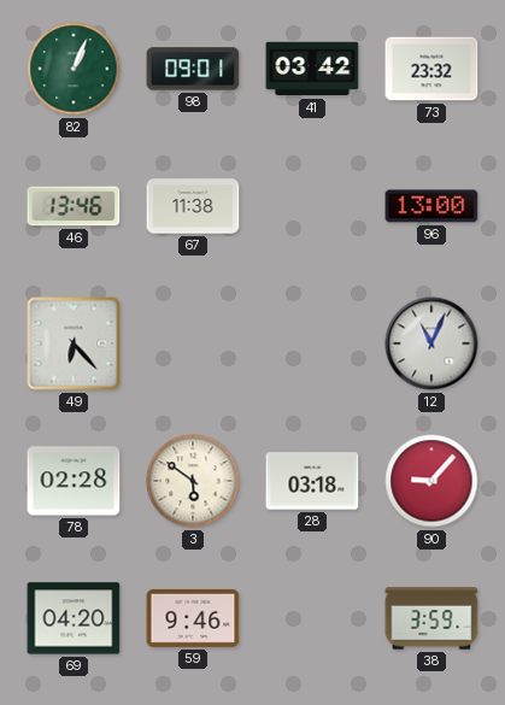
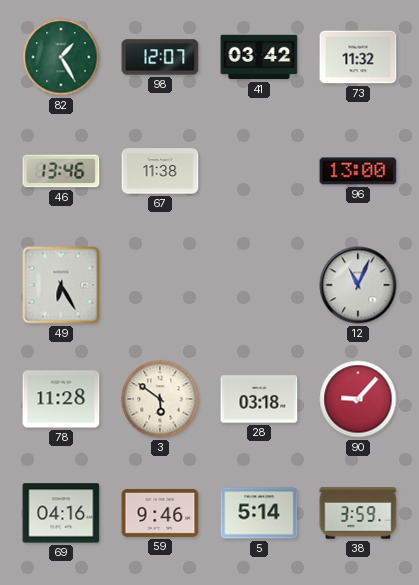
82: 1:04 -> 1:25
98: 09:01 -> 12:07
73: 23:32 -> 11:32
49: 6:23 -> 6:25
78: 02:28 -> 11:28
69: 04:20 -> 04:16
5: none -> 5:14
